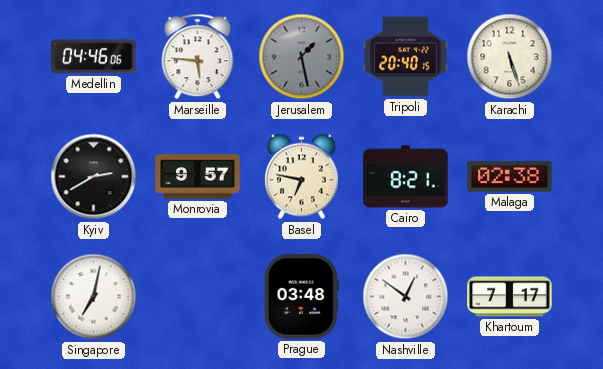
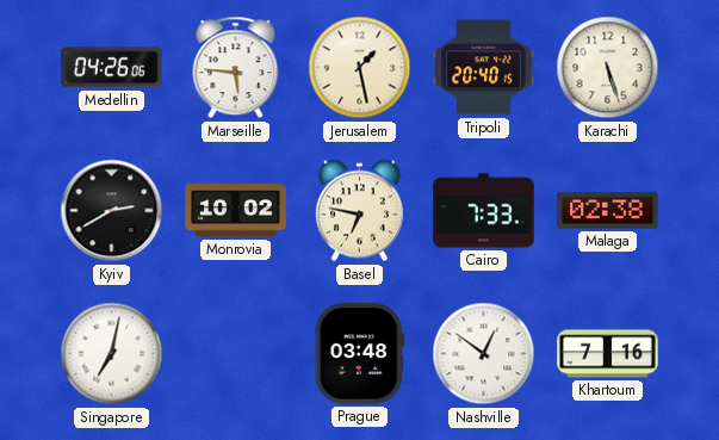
Medellin: 04:46 -> 04:26
Jerusalem dial: grey -> cream
Monrovia: 9:57 -> 10:02
Cairo: 8:21 -> 7:33
Khartoum: 7:17 -> 7:16
